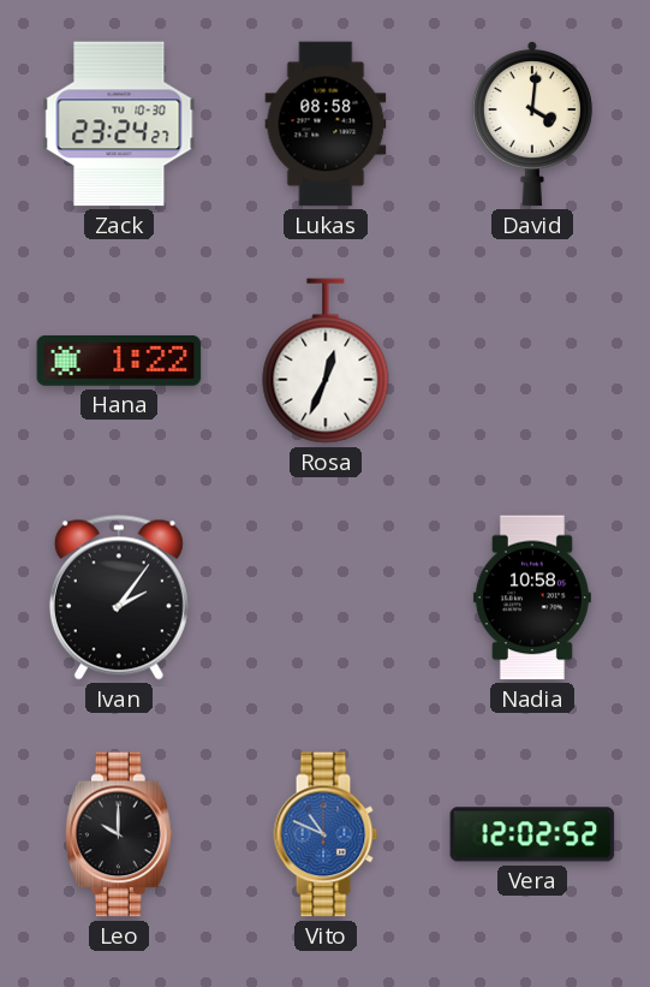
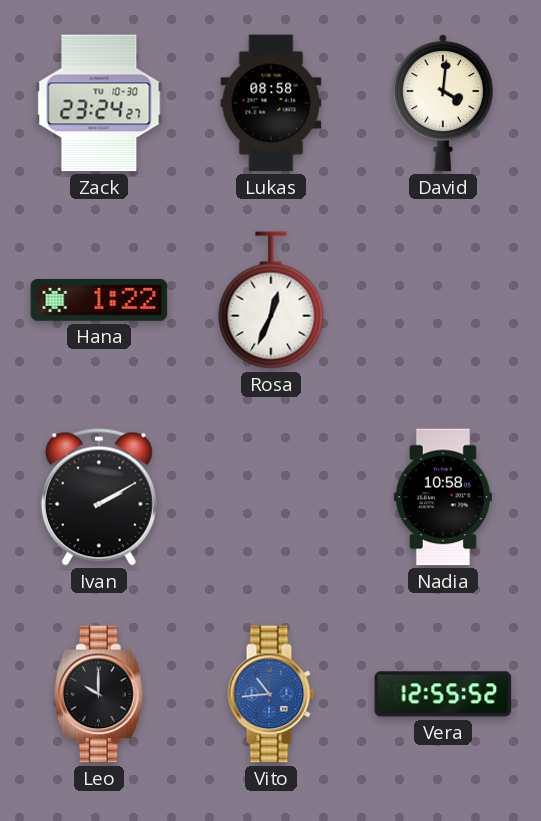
Ivan: 2:06 -> 2:10
Vito: 10:49 -> 10:44
Vera: 12:02 -> 12:55
